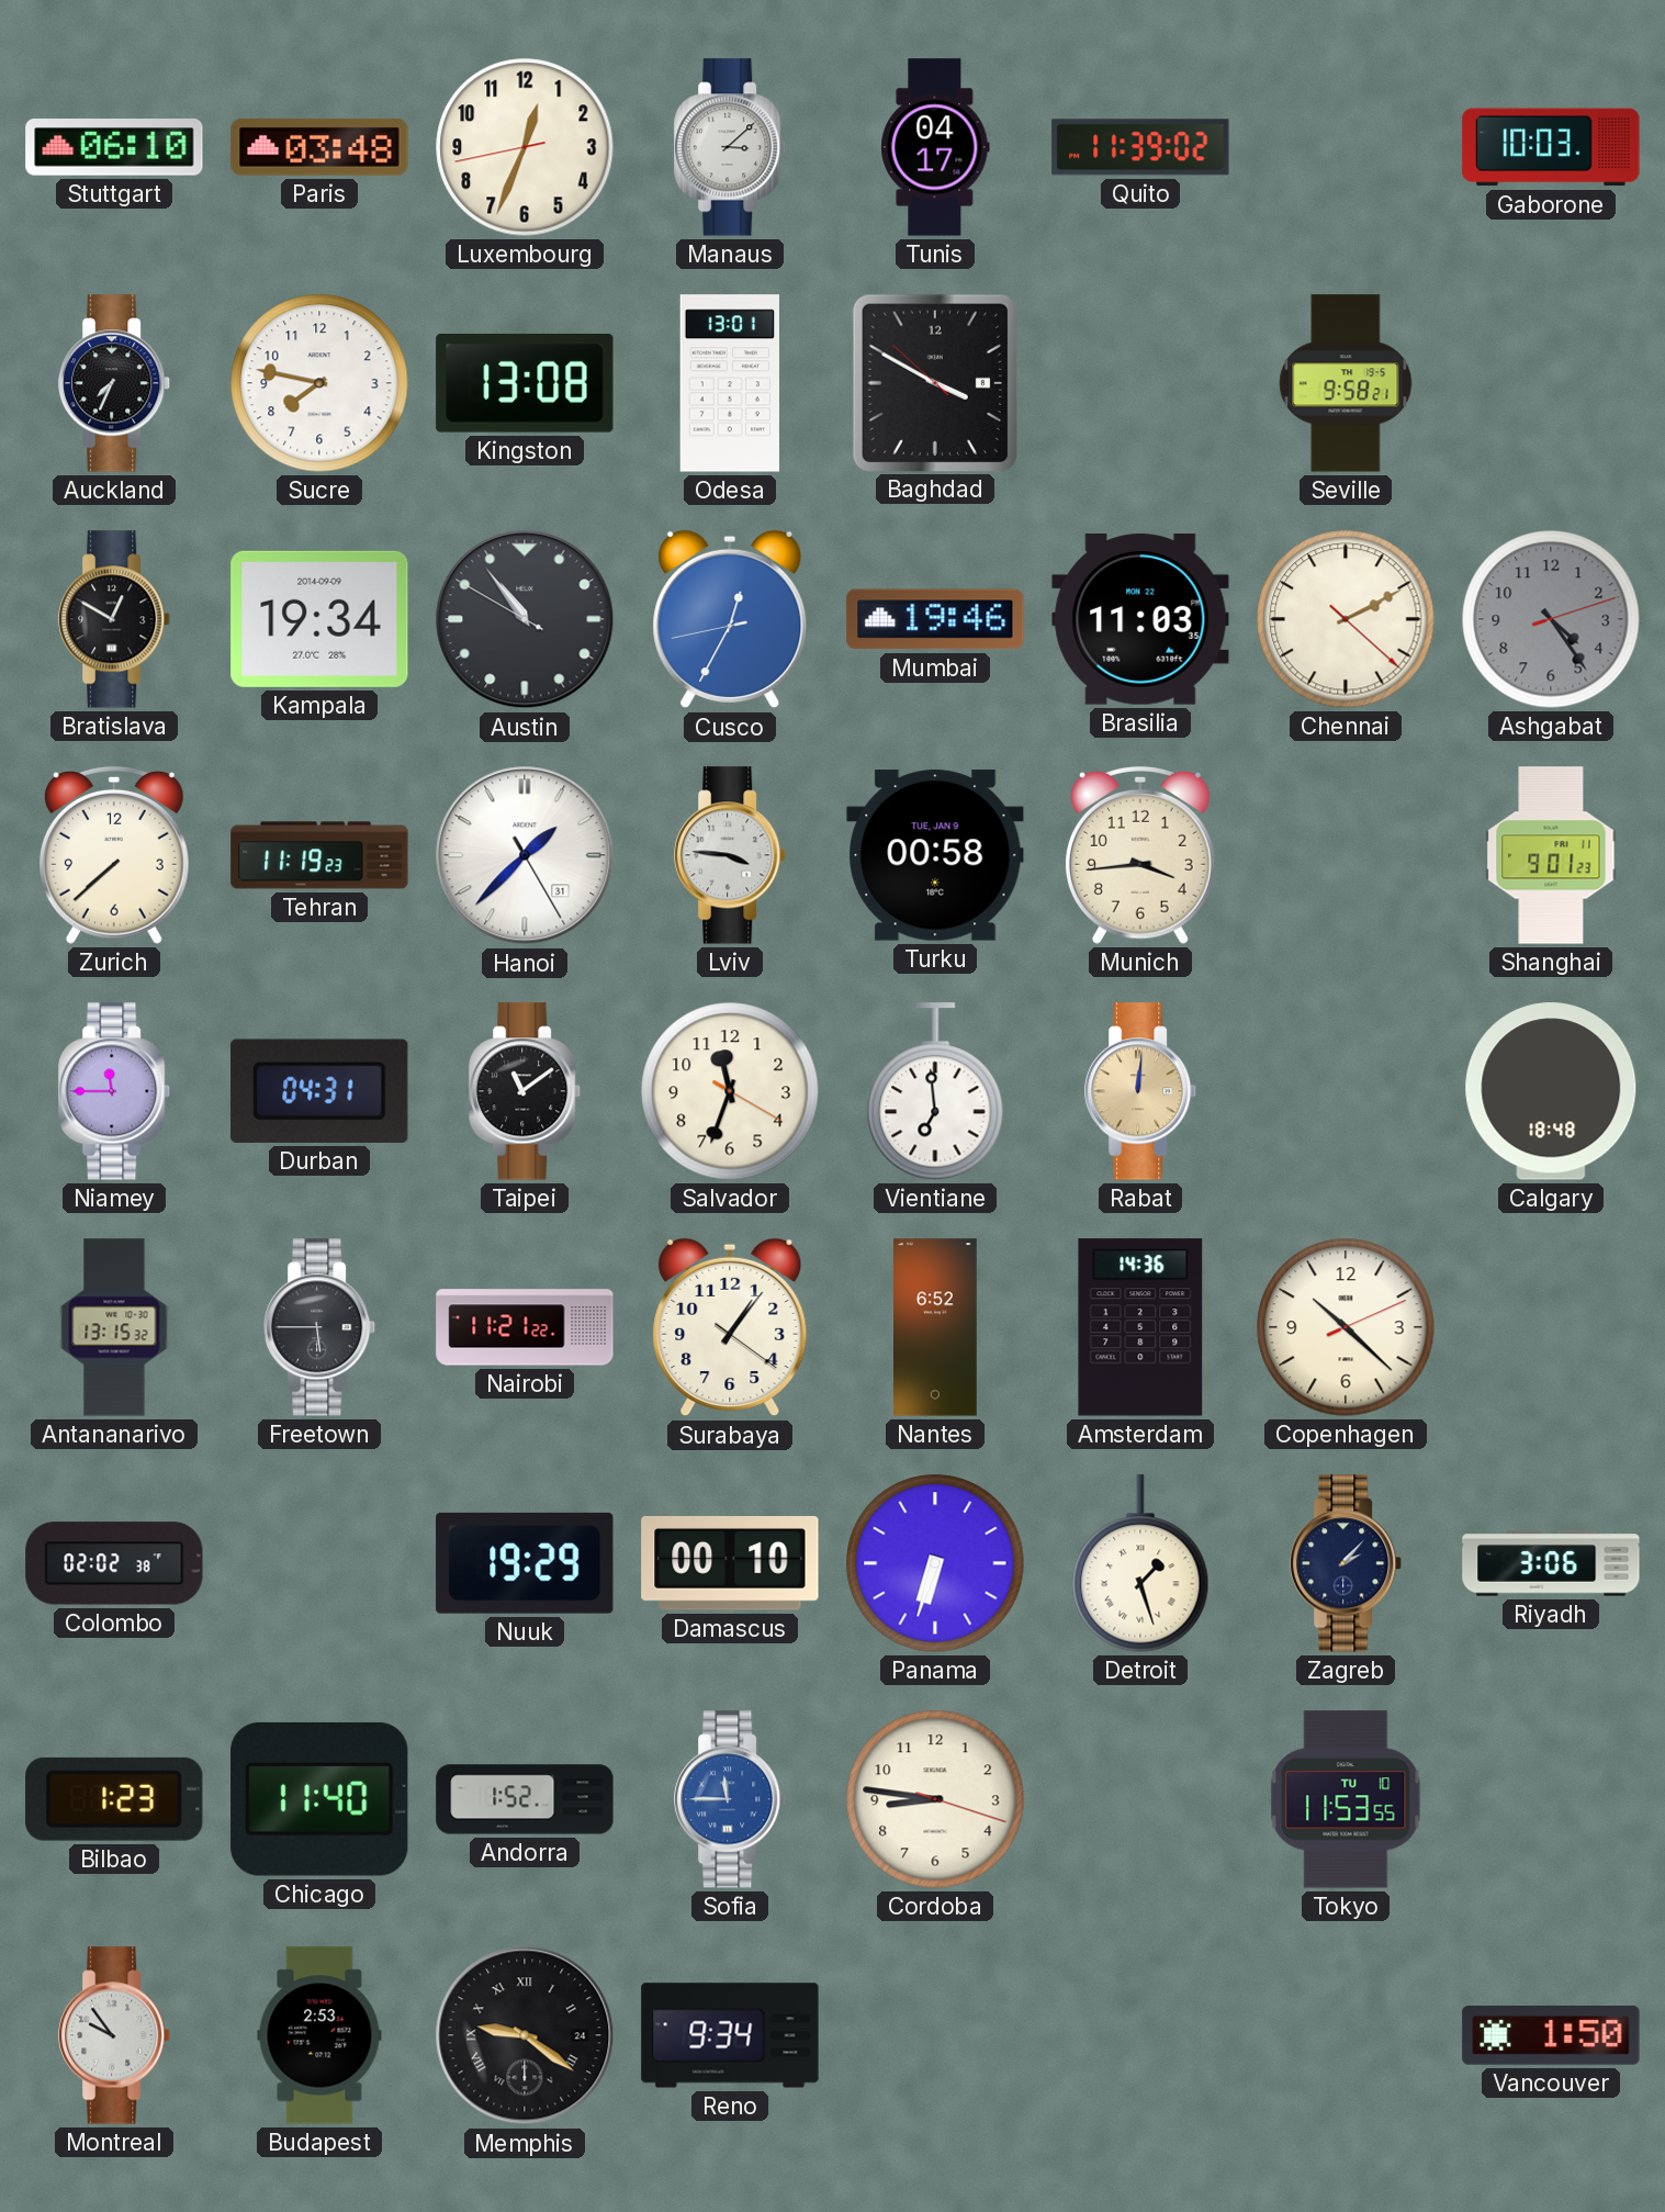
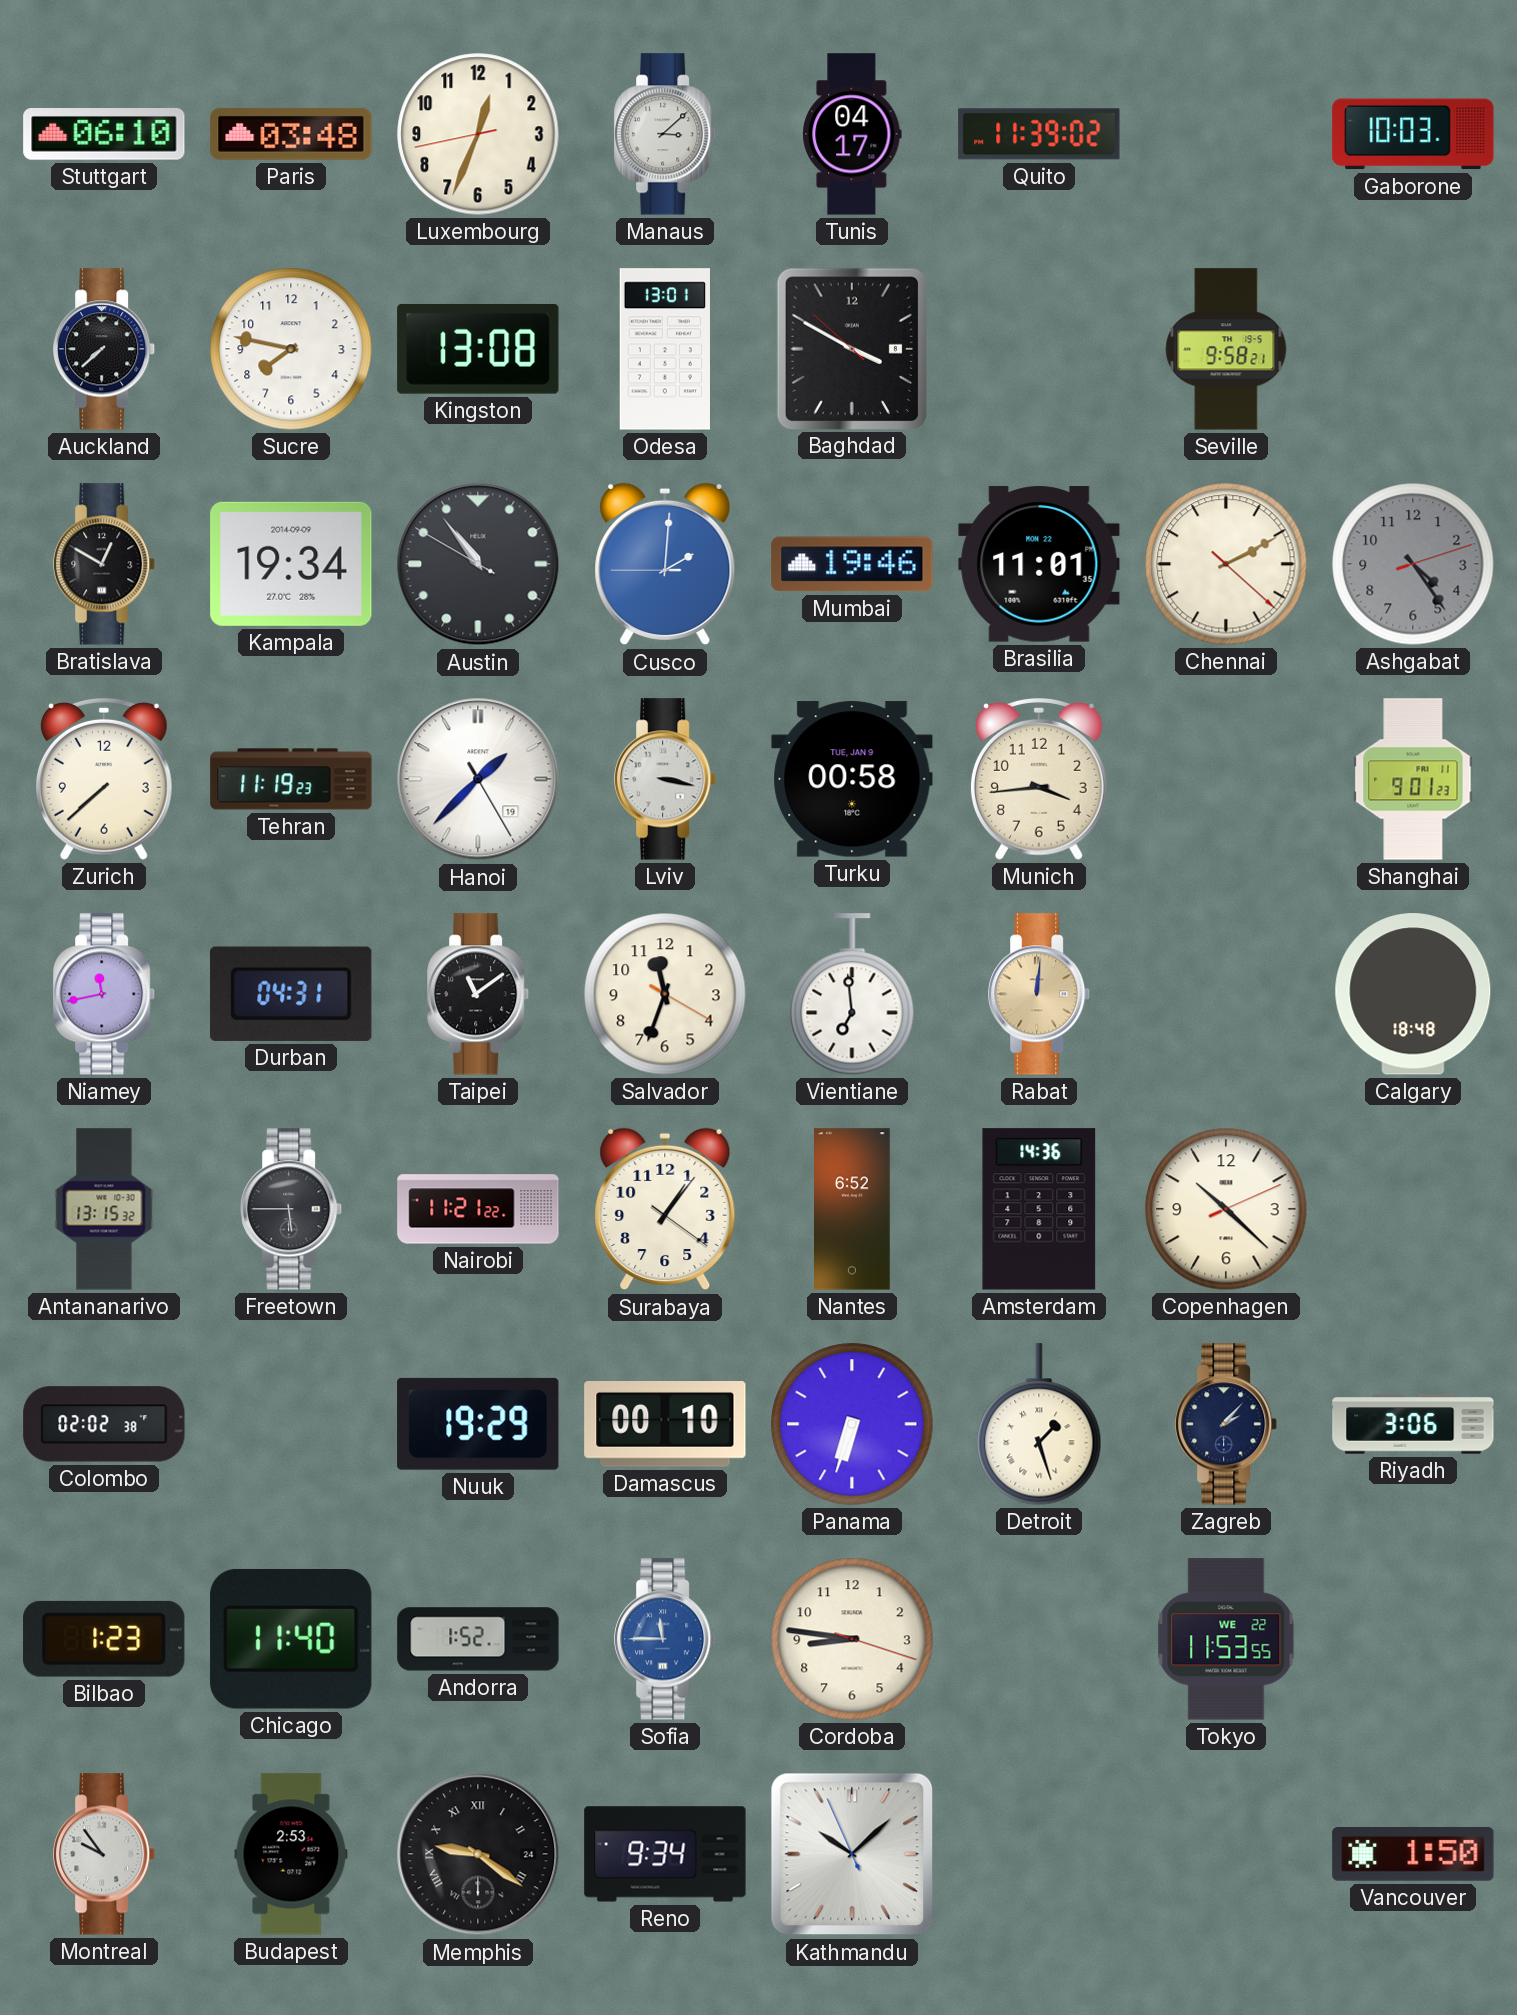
Auckland: 7:34 -> 7:38
Cusco: 12:34 -> 2:00
Brasilia: 11:03 -> 11:01
Hanoi date: 31 -> 19
Lviv: 3:46 -> 3:17
Niamey: 11:45 -> 11:43
Tokyo date: TU 10 -> WE 22
Kathmandu: none -> 10:07
